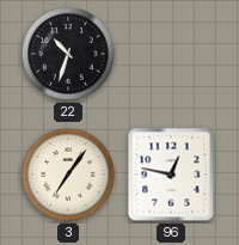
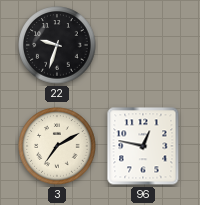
22: 10:33 -> 9:33
3: 7:06 -> 7:10
